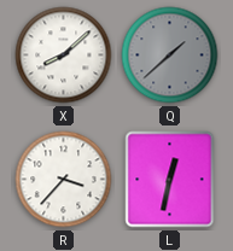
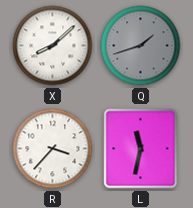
Q: 1:38 -> 1:42
L: 12:32 -> 11:32
